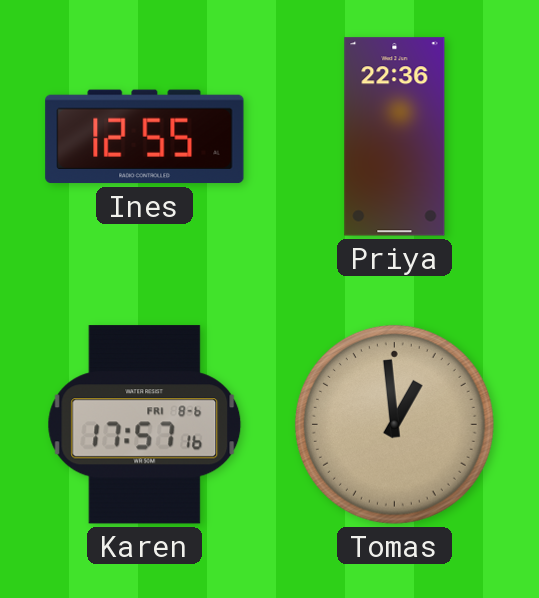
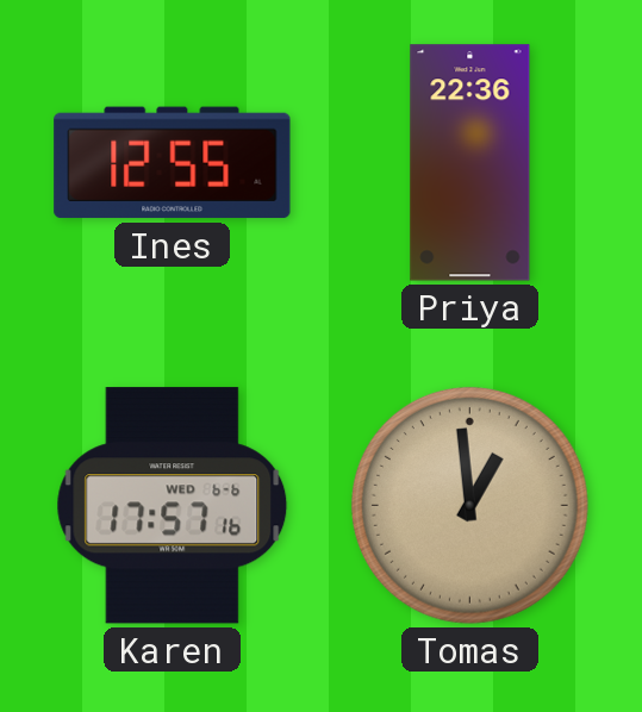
Karen date: FRI 8-6 -> WED 6-6
